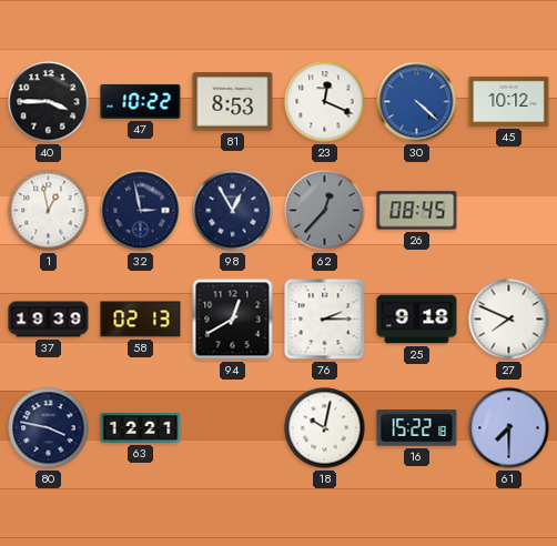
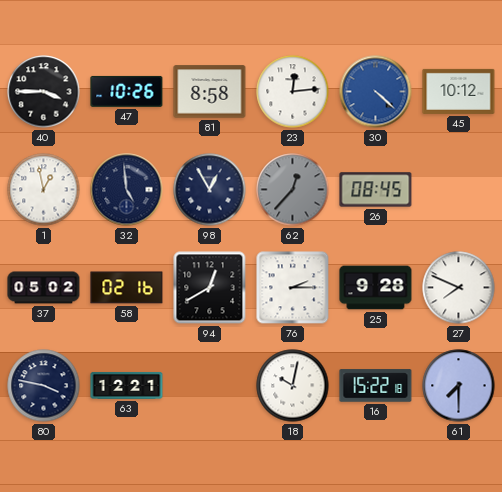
47: 10:22 -> 10:26
81: 8:53 -> 8:58
23: 12:19 -> 12:14
32: 2:58 -> 4:59
37: 19:39 -> 05:02
58: 02:13 -> 02:16
25: 9:18 -> 9:28
